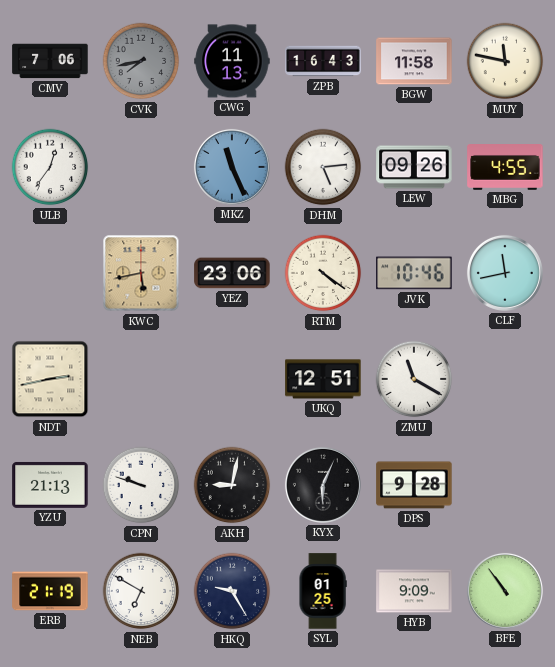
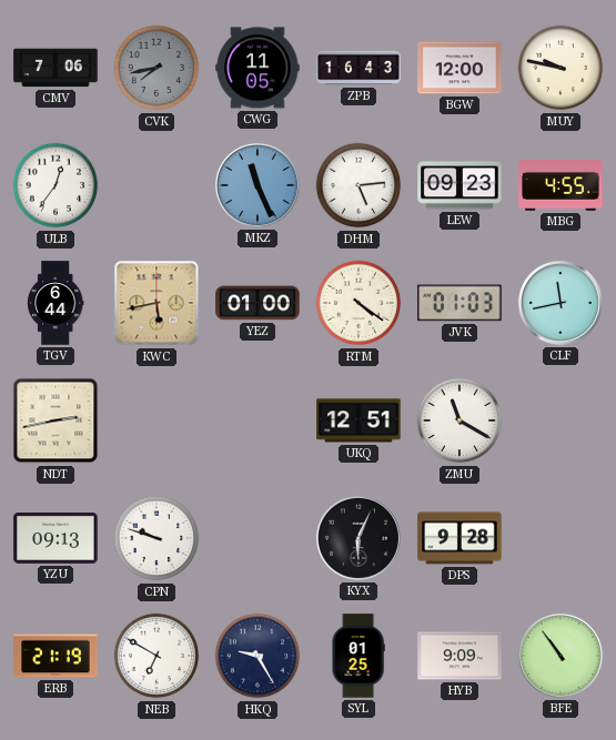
CWG: 11:13 -> 11:05
BGW: 11:58 -> 12:00
MUY: 11:47 -> 9:47
LEW: 09:26 -> 09:23
TGV: none -> 6:44
YEZ: 23:06 -> 01:00
JVK: 10:46 -> 01:03
YZU: 21:13 -> 09:13
AKH: 9:02 -> none
